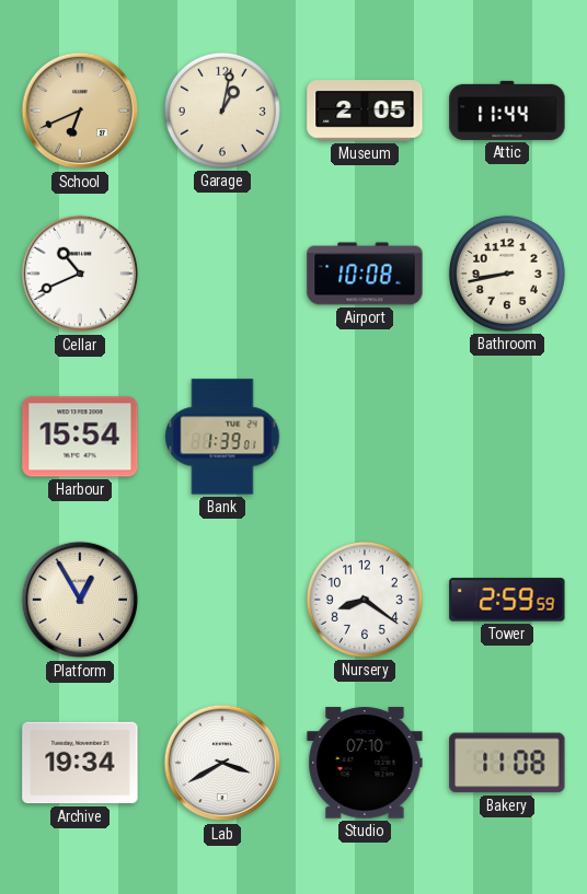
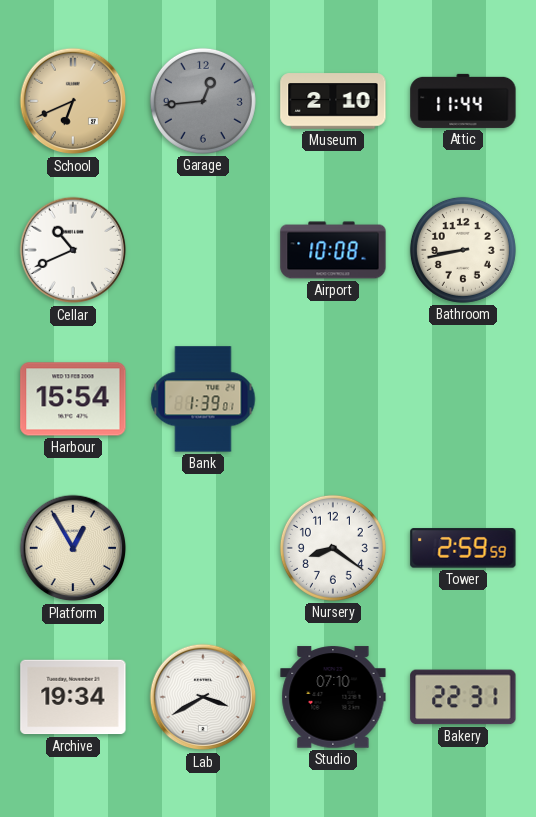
Garage: 1:02 -> 12:44
Garage dial: cream -> grey
Museum: 2:05 -> 2:10
Bakery: 11:08 -> 22:31
